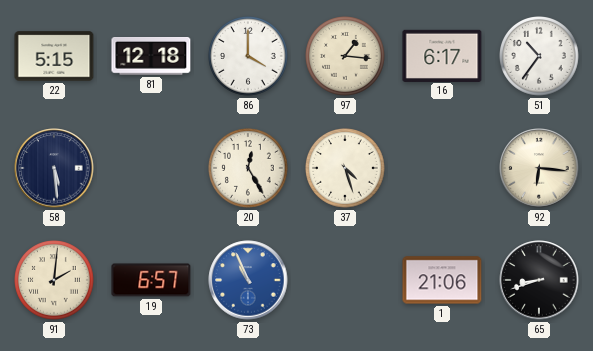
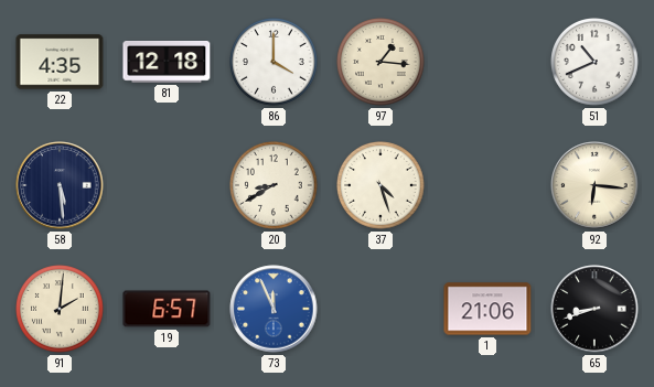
22: 5:15 -> 4:35
16: 6:17 -> none
51: 10:36 -> 10:41
20: 12:25 -> 8:40
73: 10:56 -> 11:56
